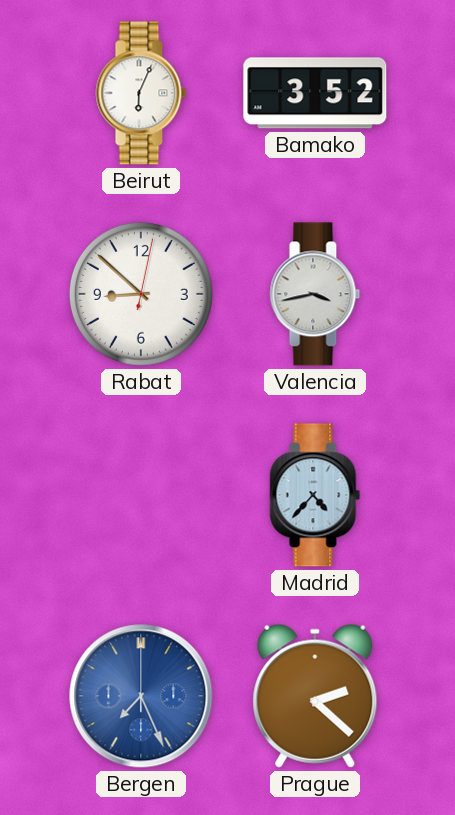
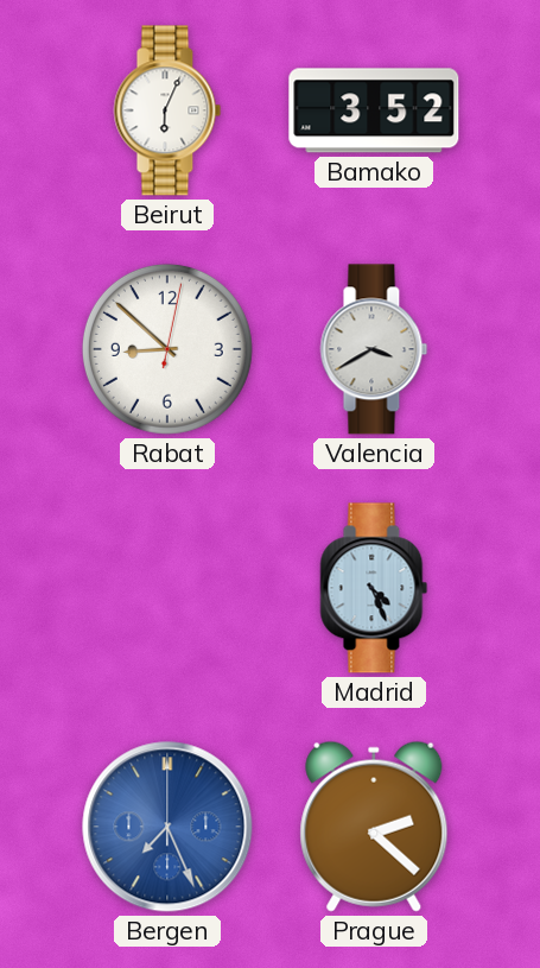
Valencia: 3:43 -> 3:40
Madrid: 4:37 -> 4:26
